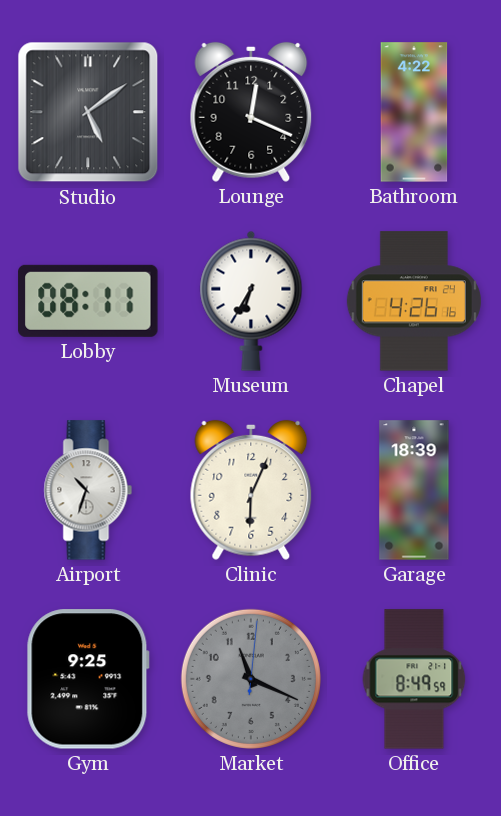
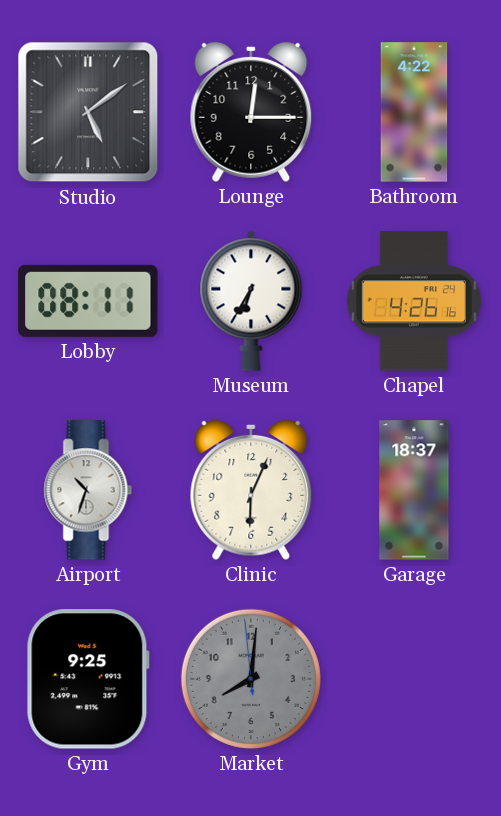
Lounge: 12:19 -> 12:15
Garage: 18:39 -> 18:37
Market: 11:19 -> 8:00
Office: 8:49 -> none
